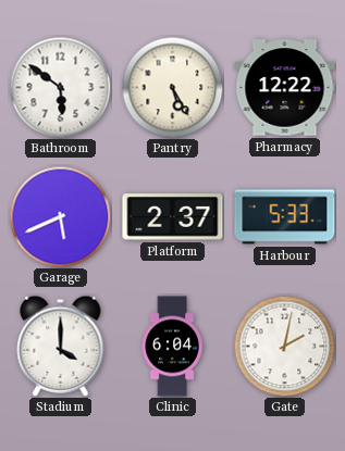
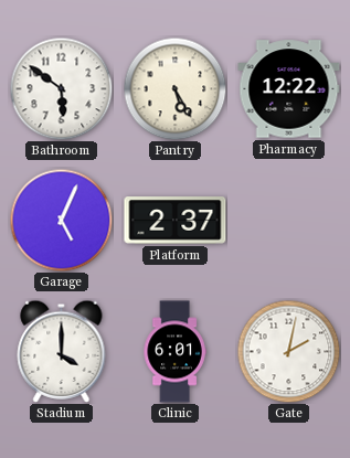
Garage: 5:41 -> 5:04
Harbour: 5:33 -> none
Clinic: 6:04 -> 6:01
